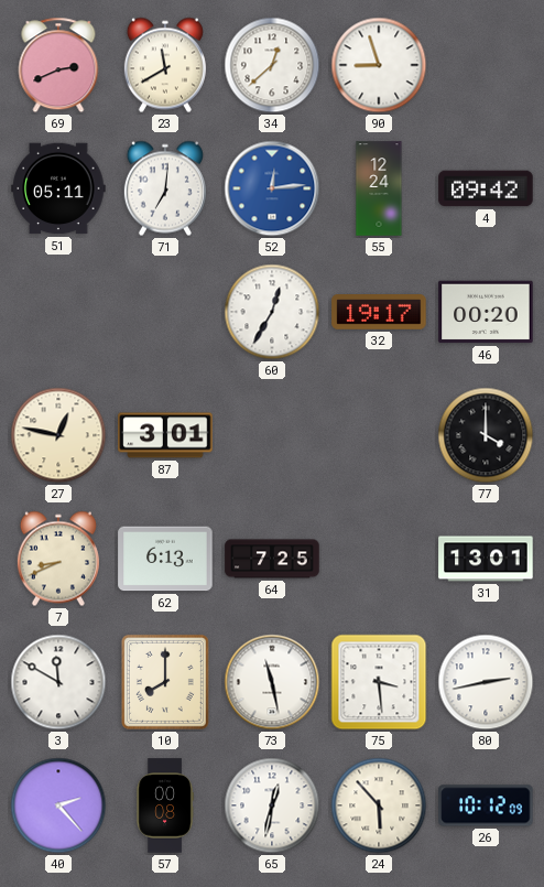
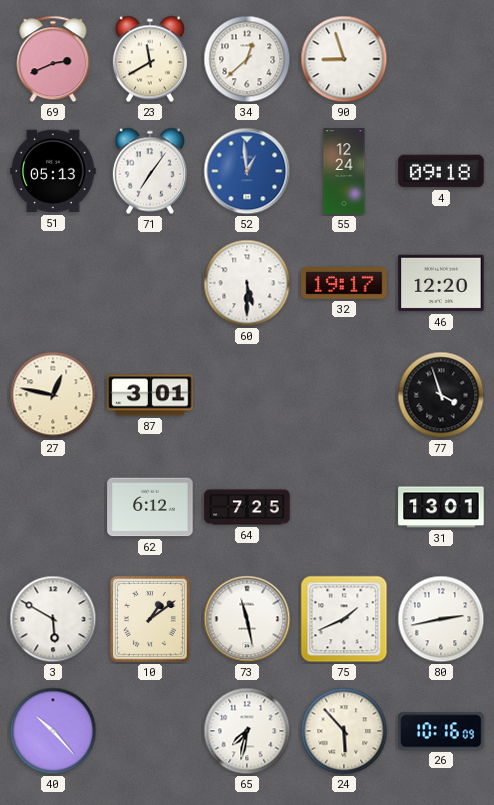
51: 05:11 -> 05:13
71: 7:01 -> 7:06
52: 12:14 -> 12:59
4: 09:42 -> 09:18
60: 12:35 -> 5:30
46: 00:20 -> 12:20
77: 4:00 -> 3:57
7: 8:41 -> none
62: 6:13 -> 6:12
3: 11:50 -> 5:50
10: 8:00 -> 1:09
75: 3:29 -> 1:41
40: 2:23 -> 10:23
57: 00:08 -> none
65: 12:32 -> 7:32
26: 10:12 -> 10:16
